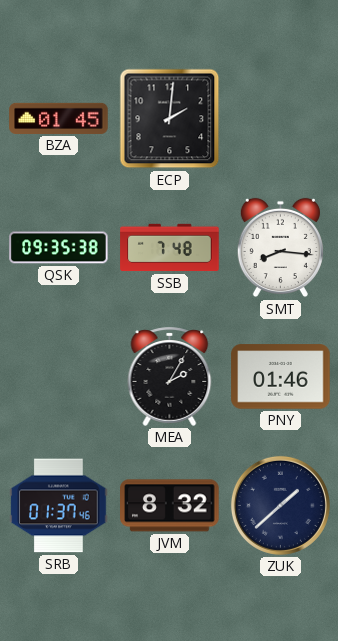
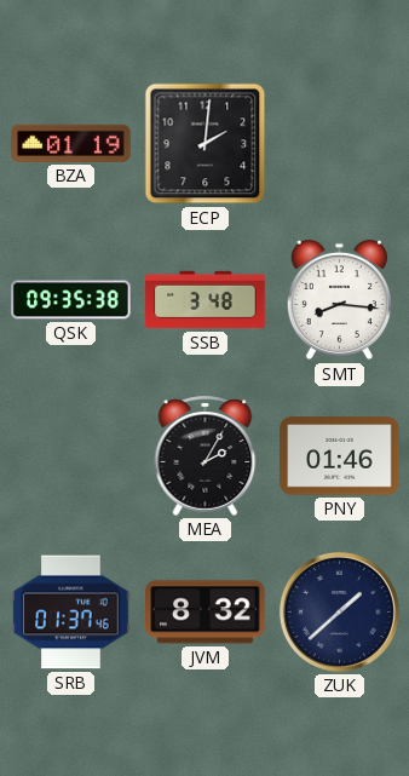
BZA: 01:45 -> 01:19
SSB: 7:48 -> 3:48
